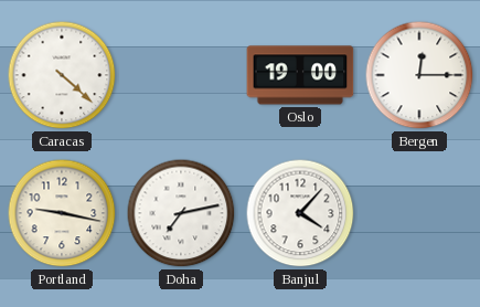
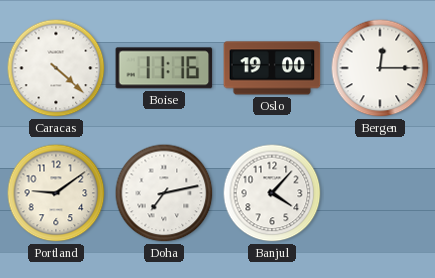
Boise: none -> 11:16
Portland: 9:17 -> 9:09
